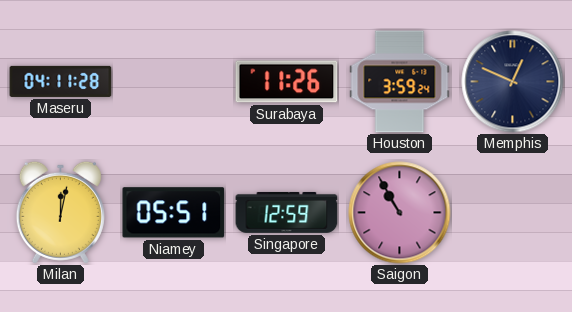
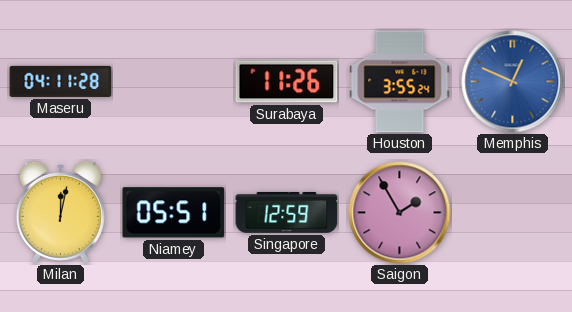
Houston: 3:59 -> 3:55
Memphis dial: navy -> blue
Saigon: 10:55 -> 1:55
